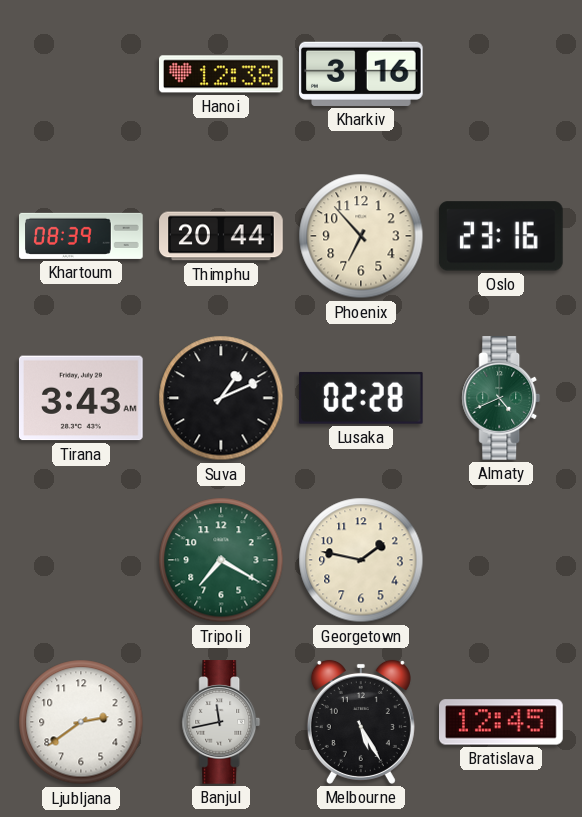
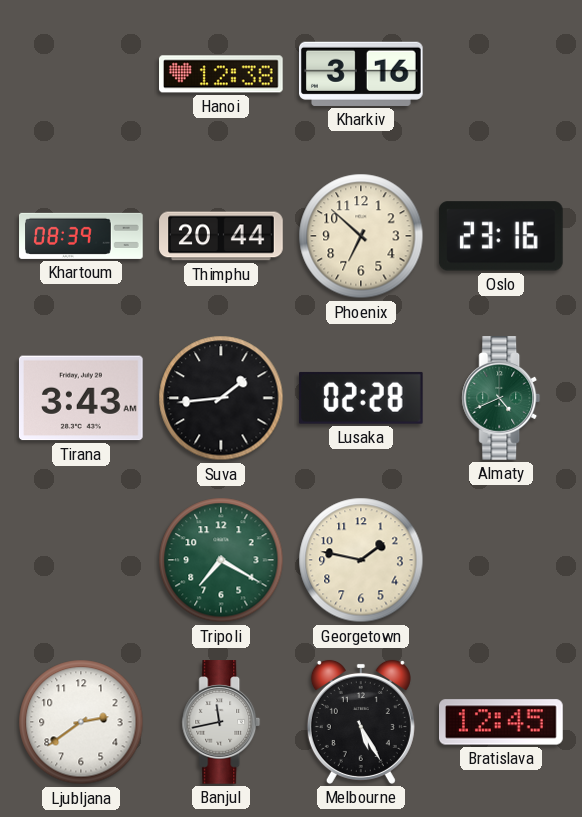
Phoenix: 6:53 -> 6:52
Suva: 1:11 -> 1:44
